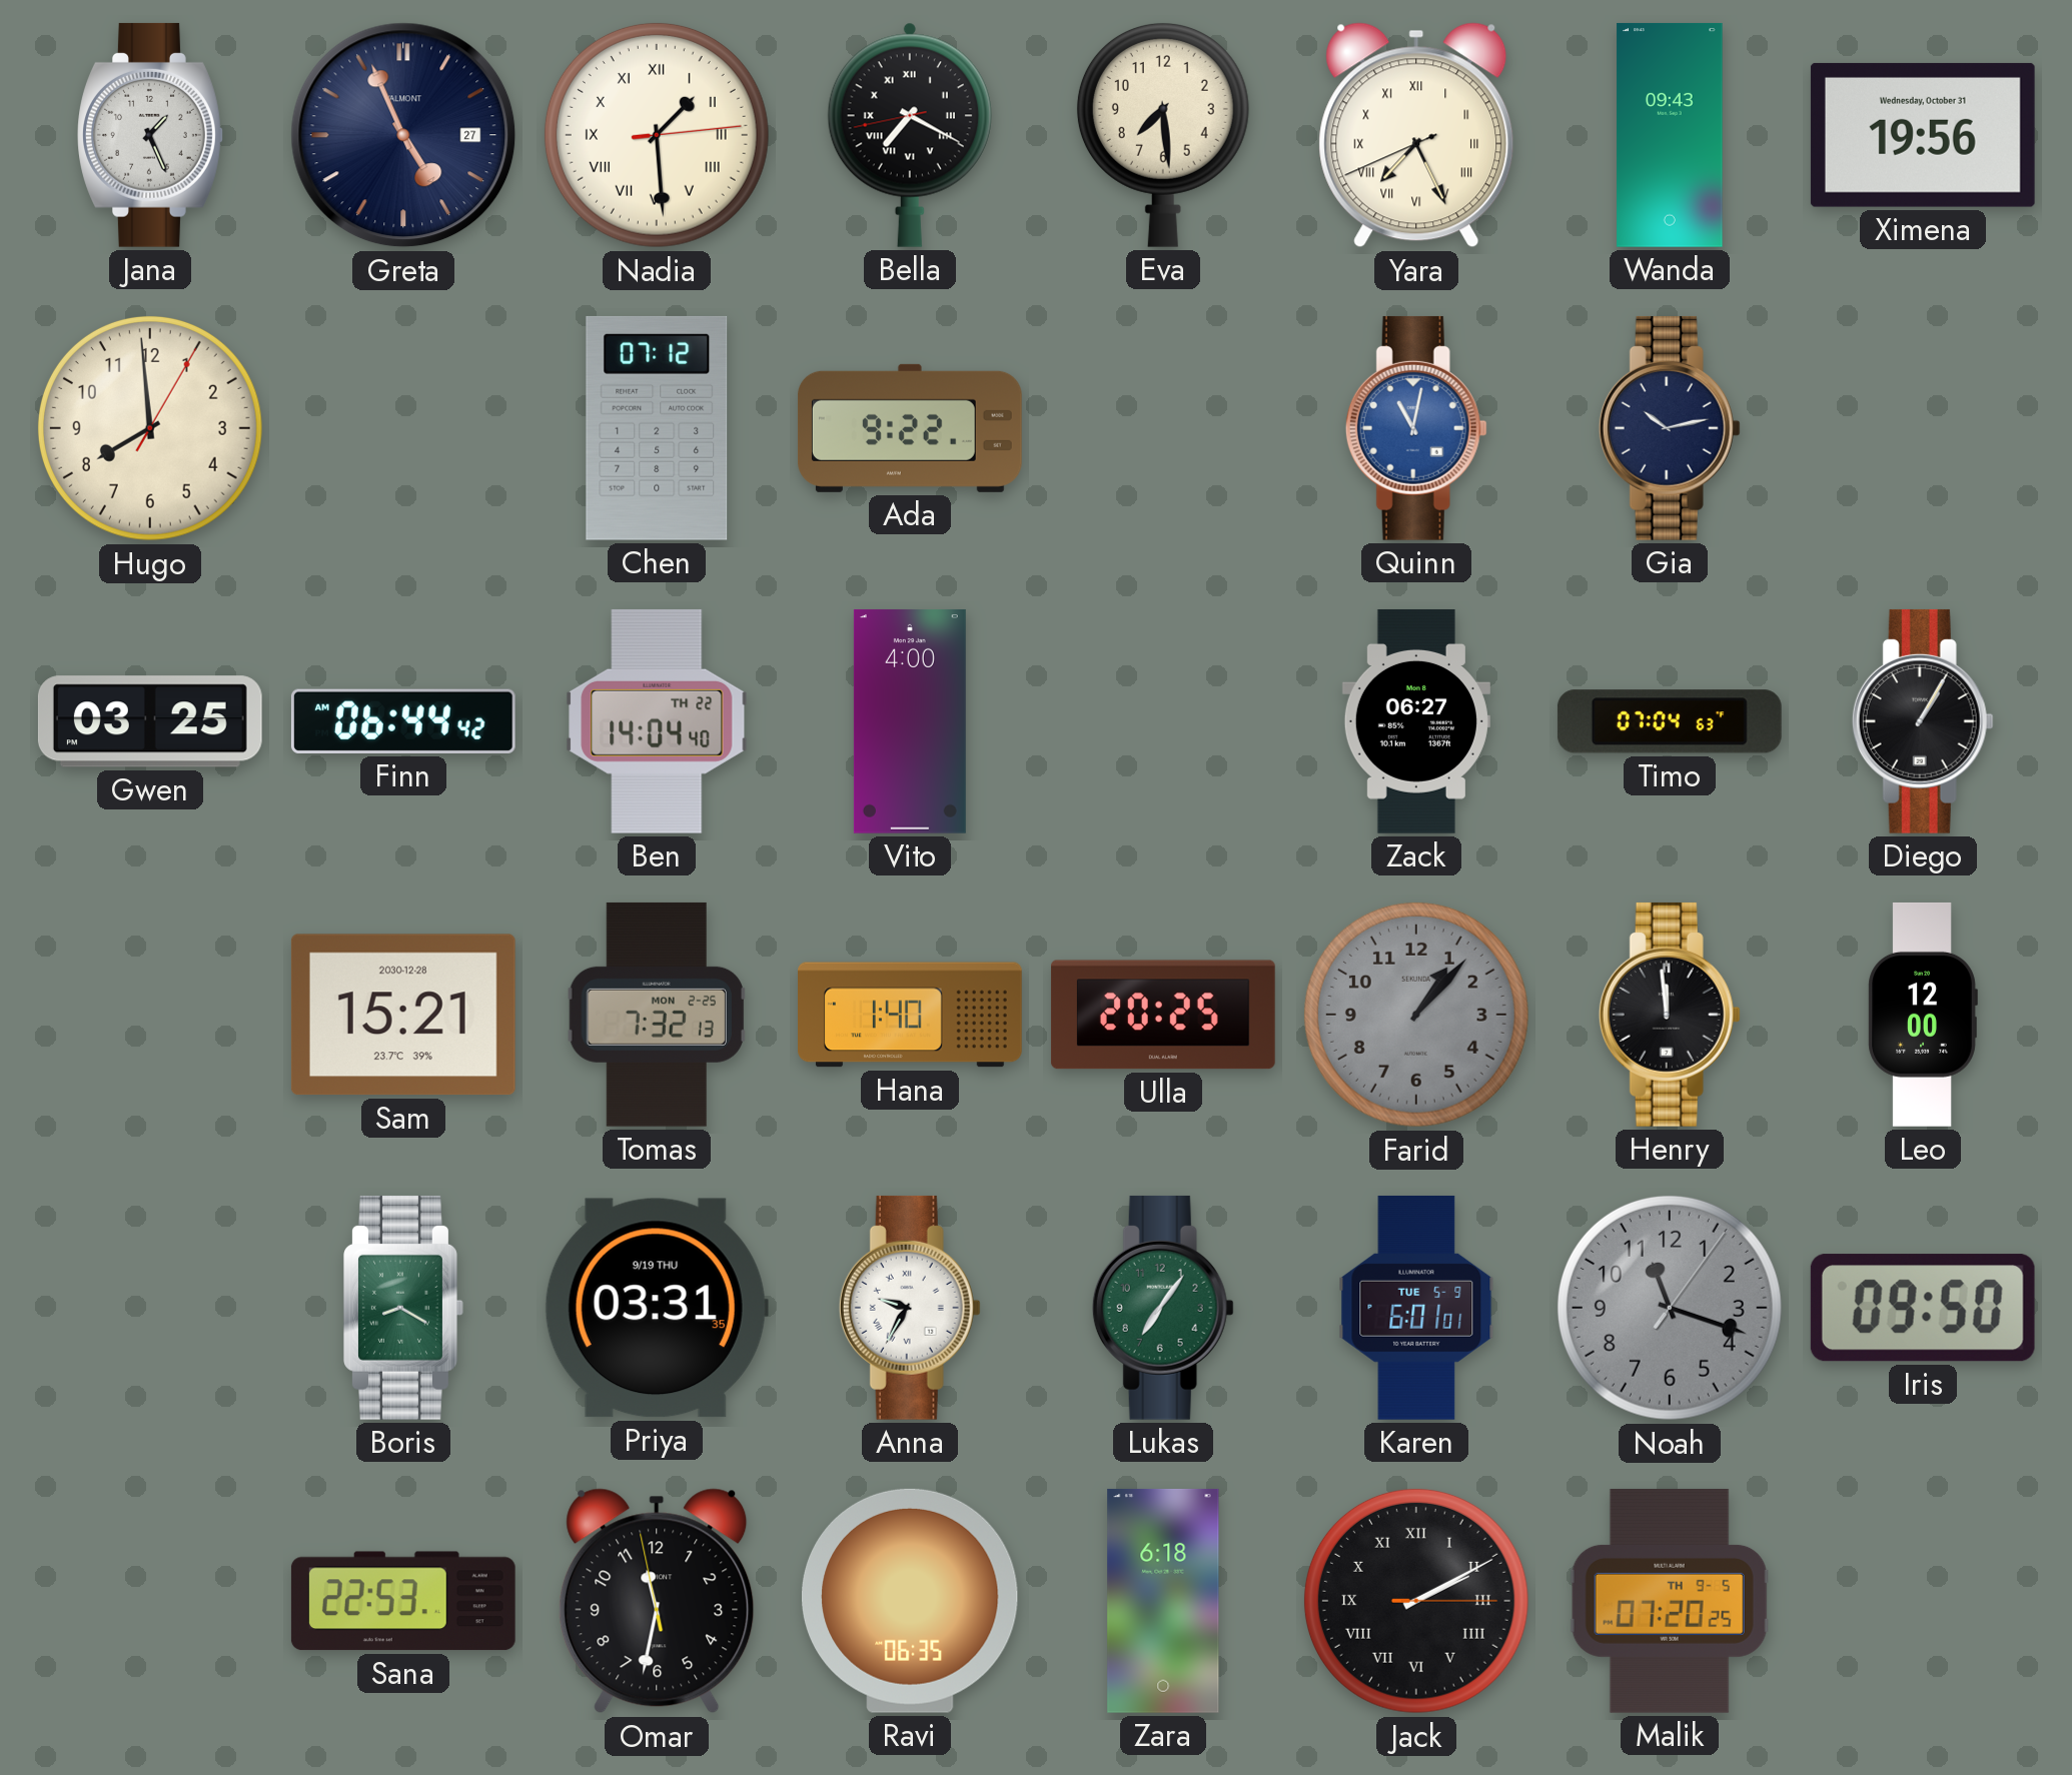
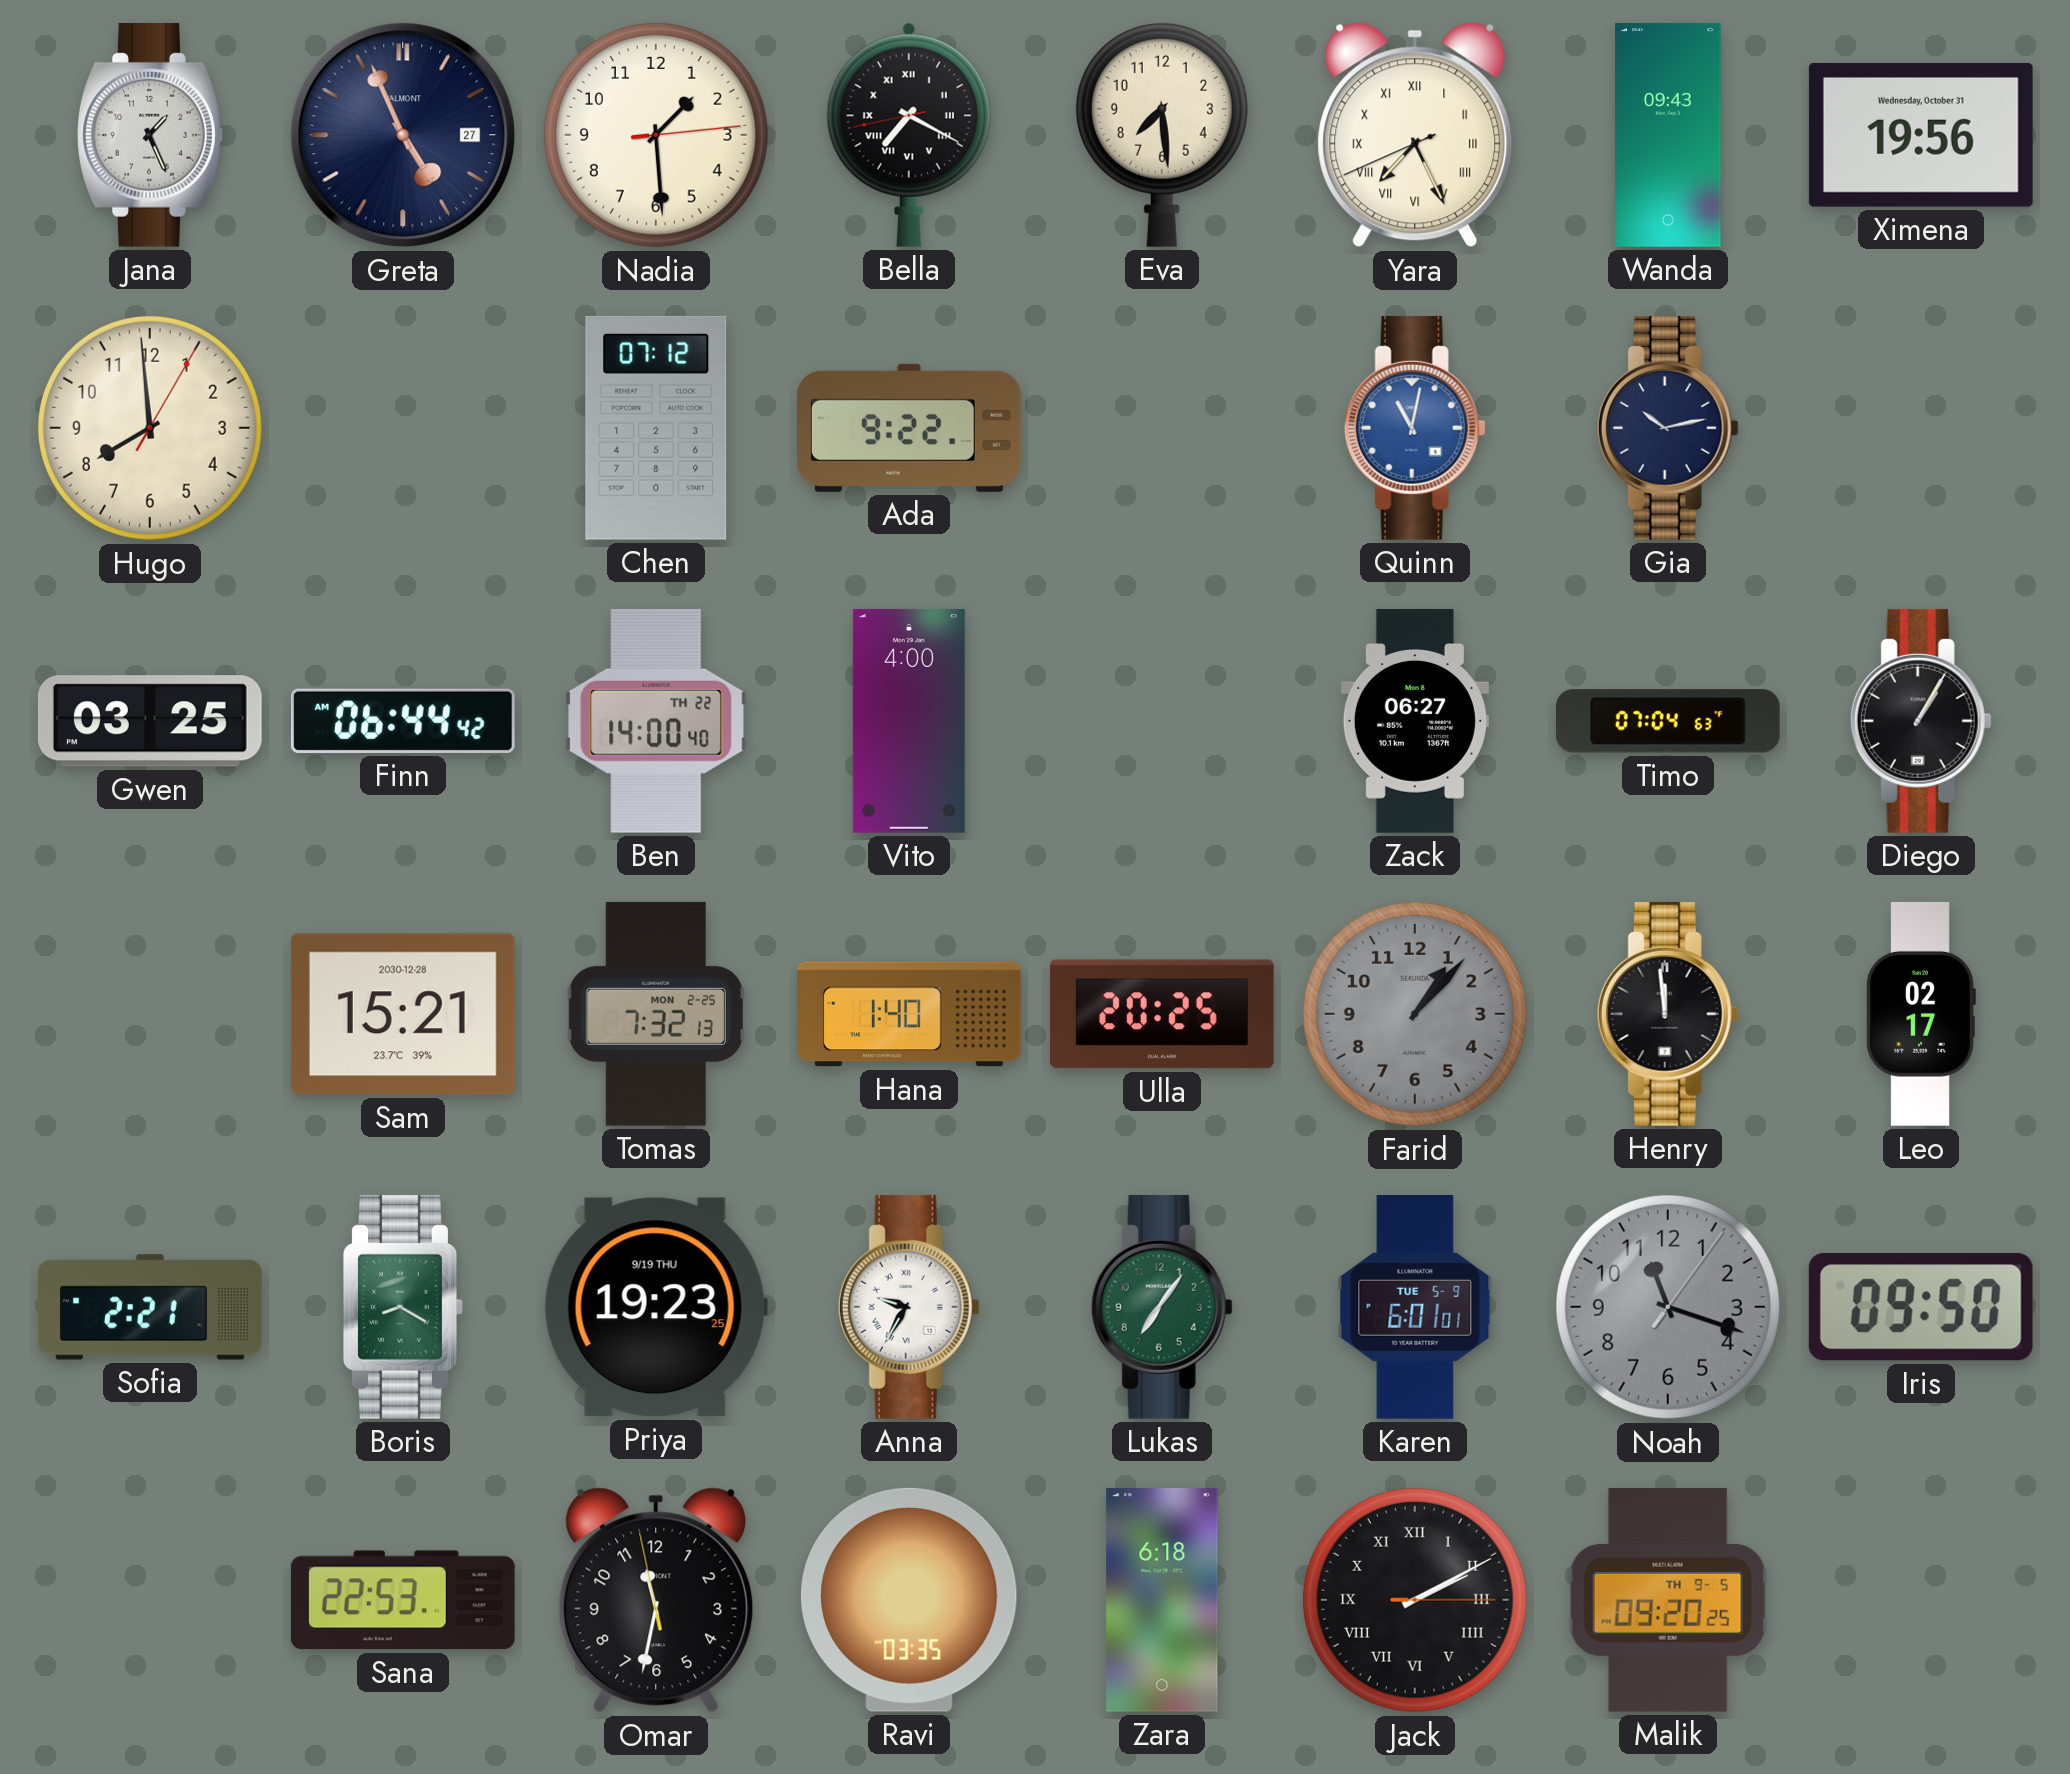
Nadia numerals: Roman -> Arabic
Ben: 14:04 -> 14:00
Leo: 12:00 -> 02:17
Sofia: none -> 2:21
Priya: 03:31 -> 19:23
Ravi: 06:35 -> 03:35
Malik: 07:20 -> 09:20
